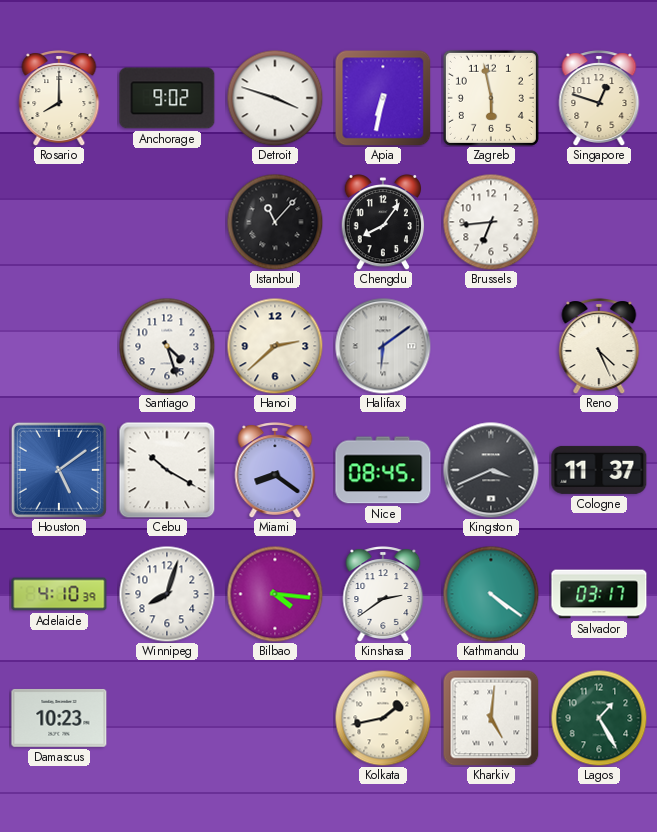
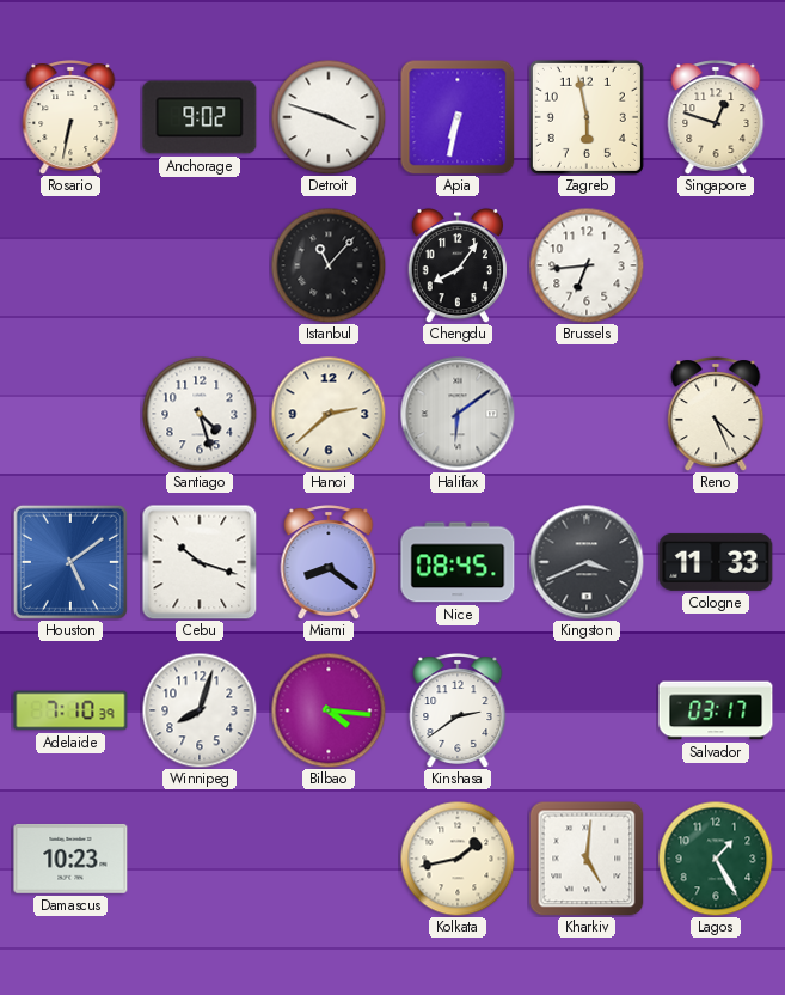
Rosario: 8:00 -> 6:32
Cebu: 10:20 -> 10:18
Cologne: 11:37 -> 11:33
Adelaide: 4:10 -> 7:10
Kathmandu: 4:21 -> none
